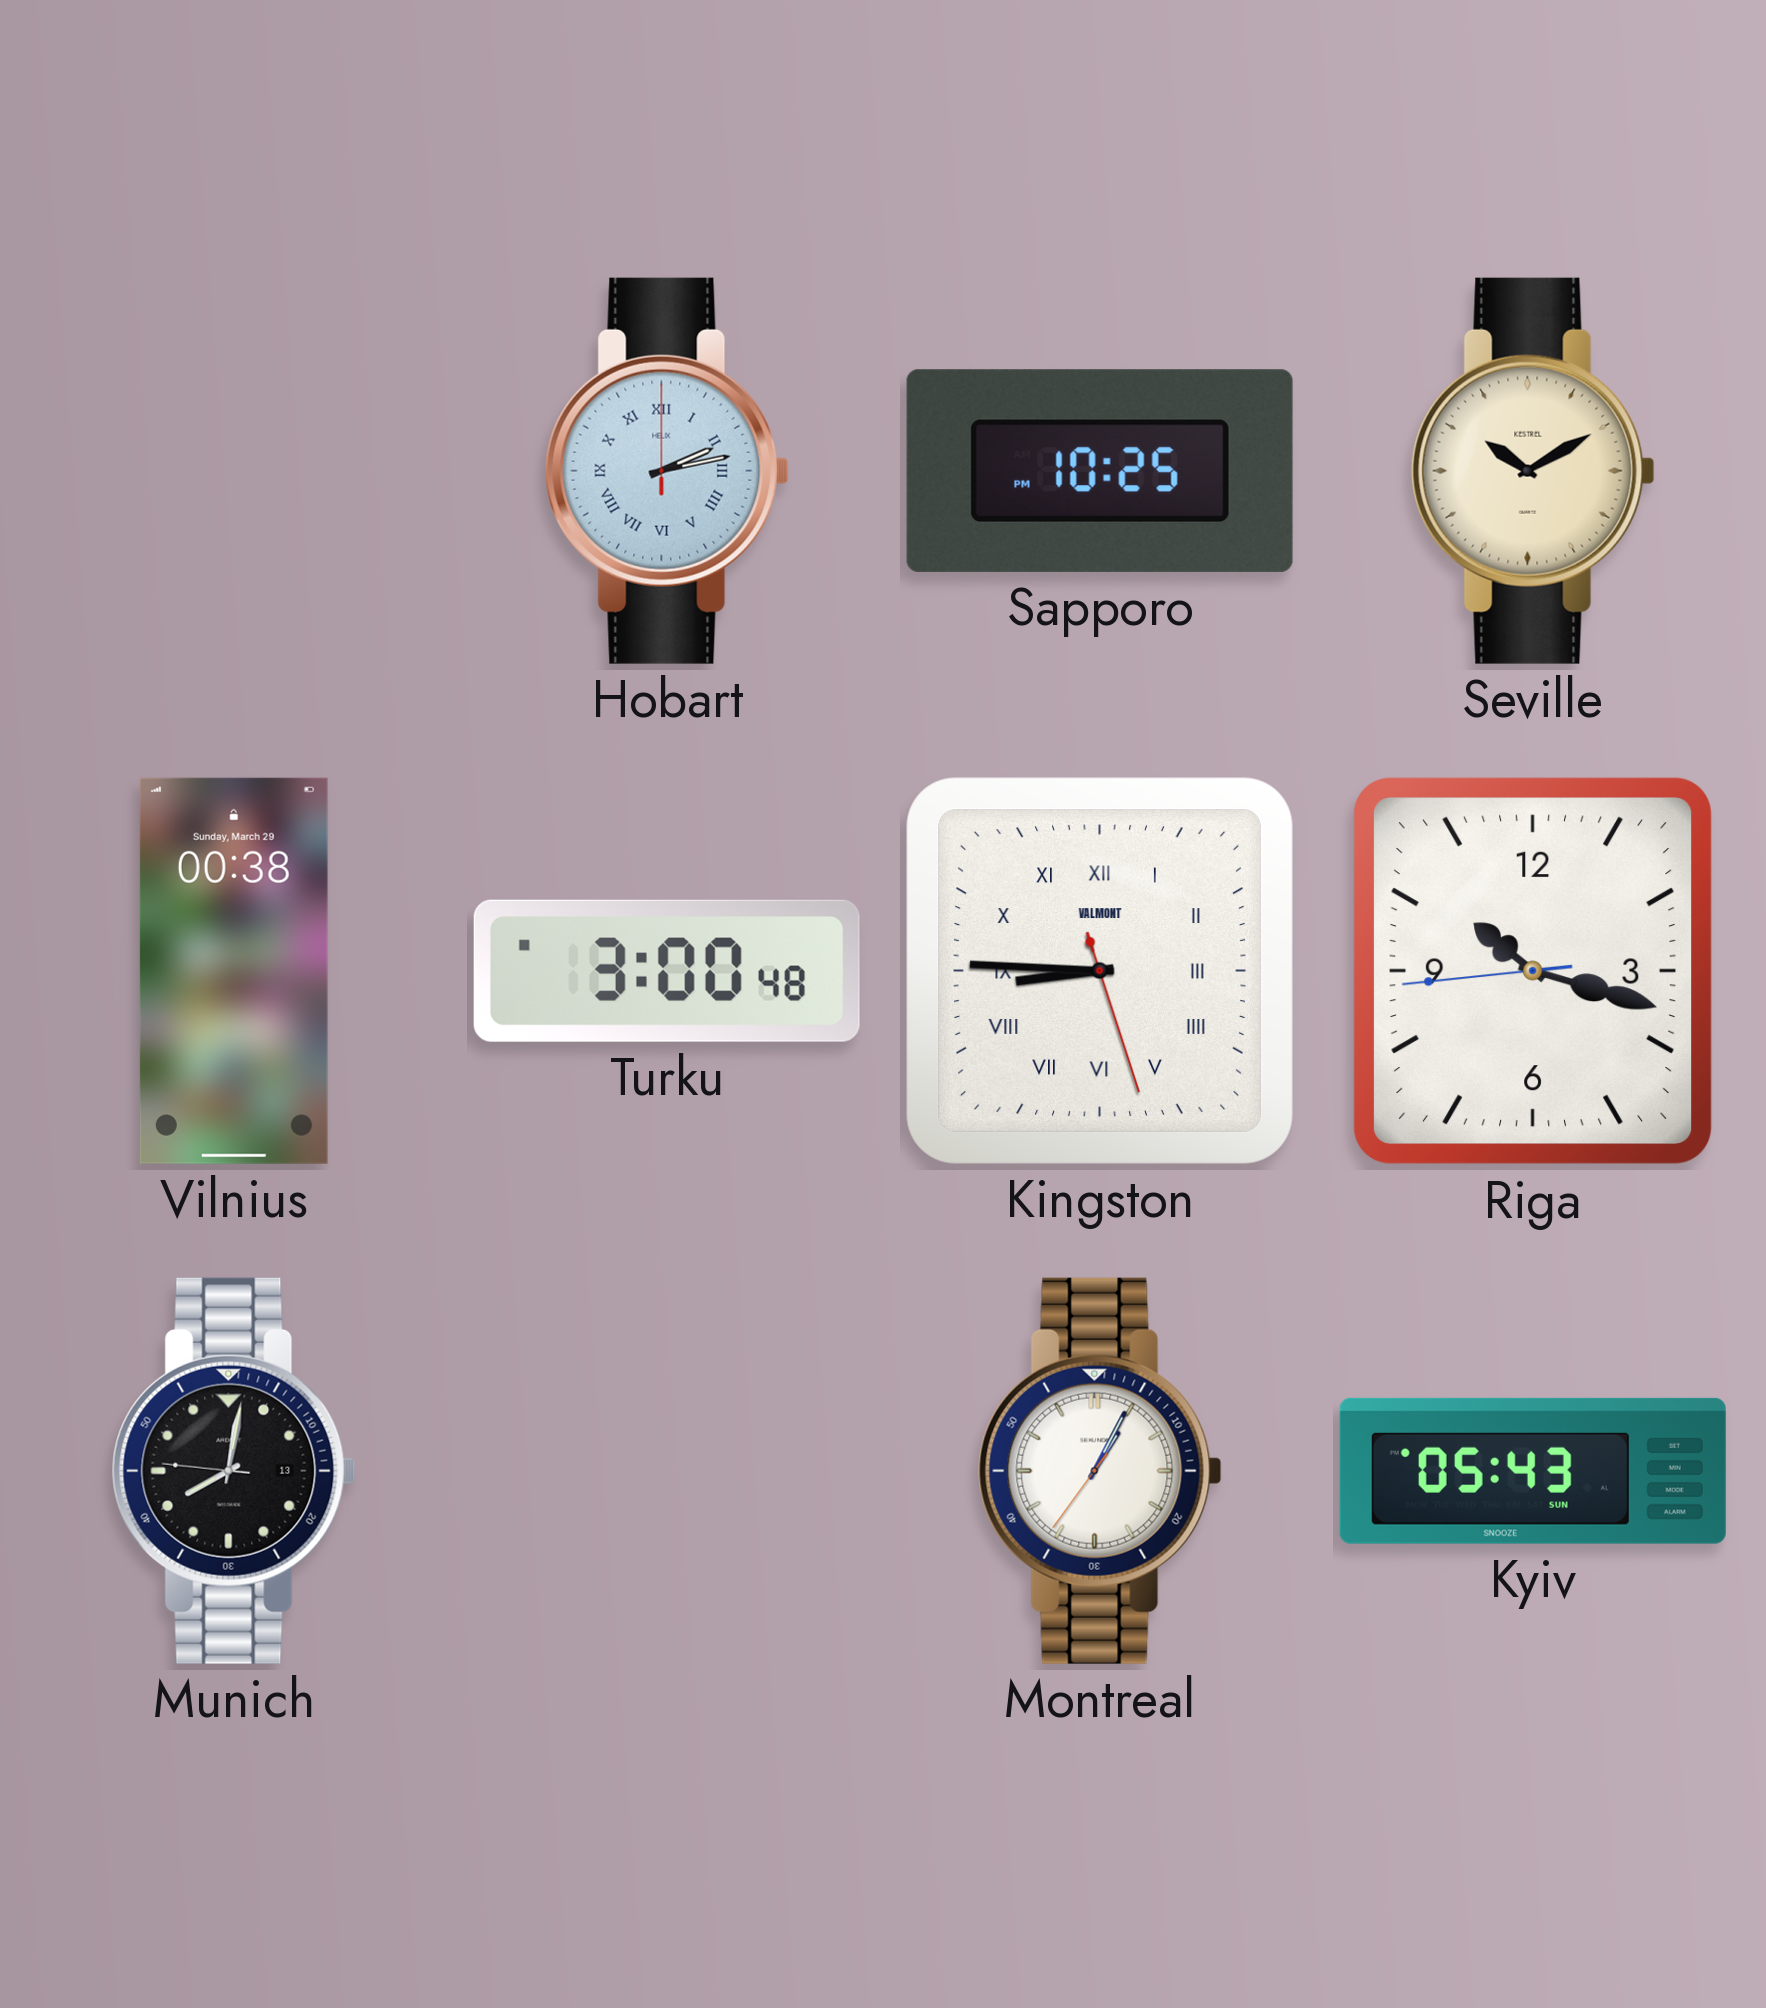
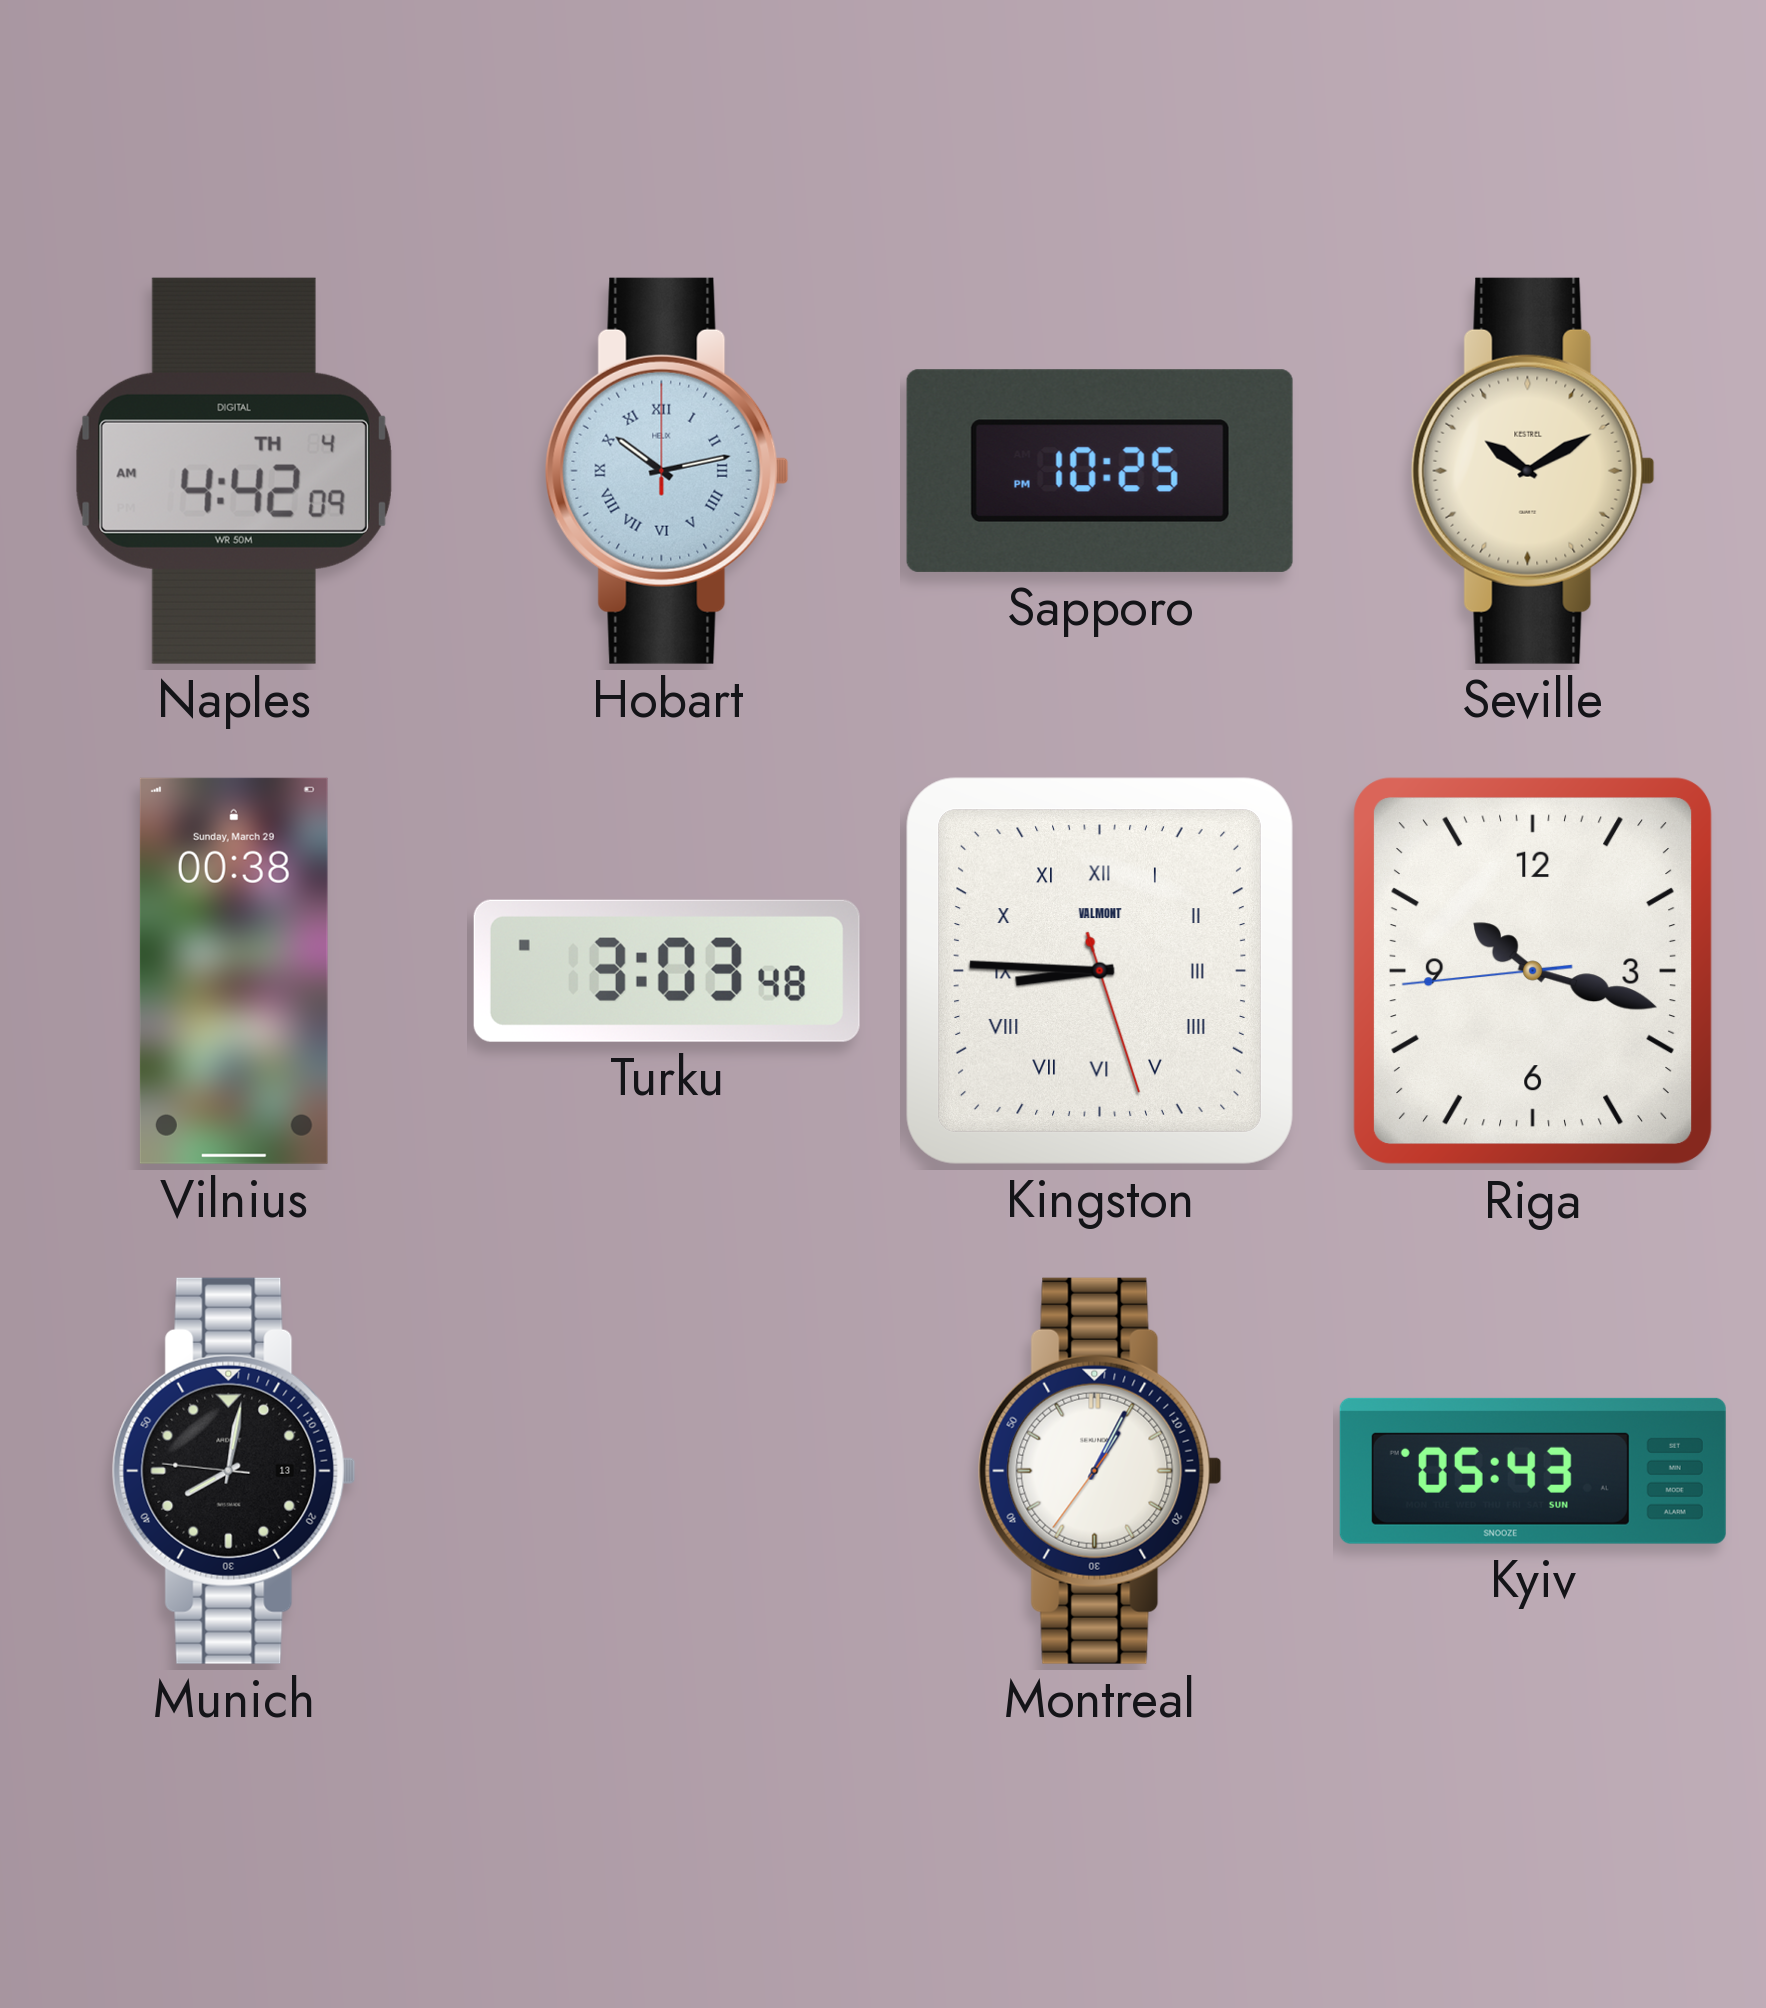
Naples: none -> 4:42
Hobart: 2:13 -> 10:13
Turku: 3:00 -> 3:03
